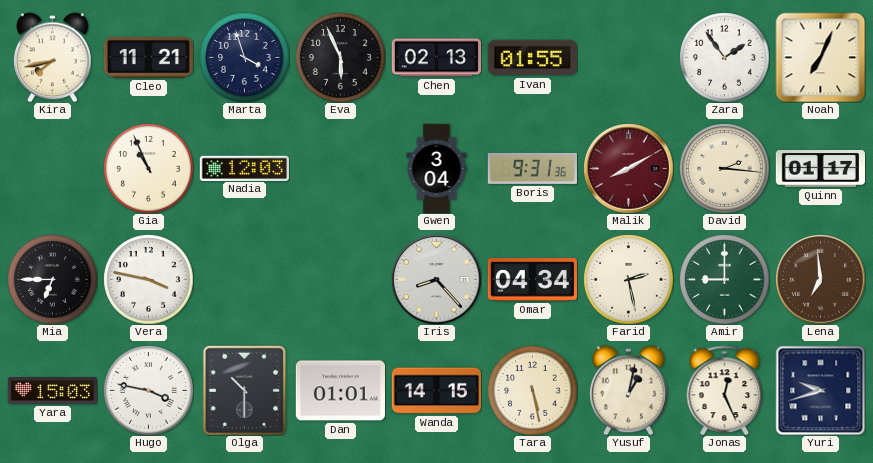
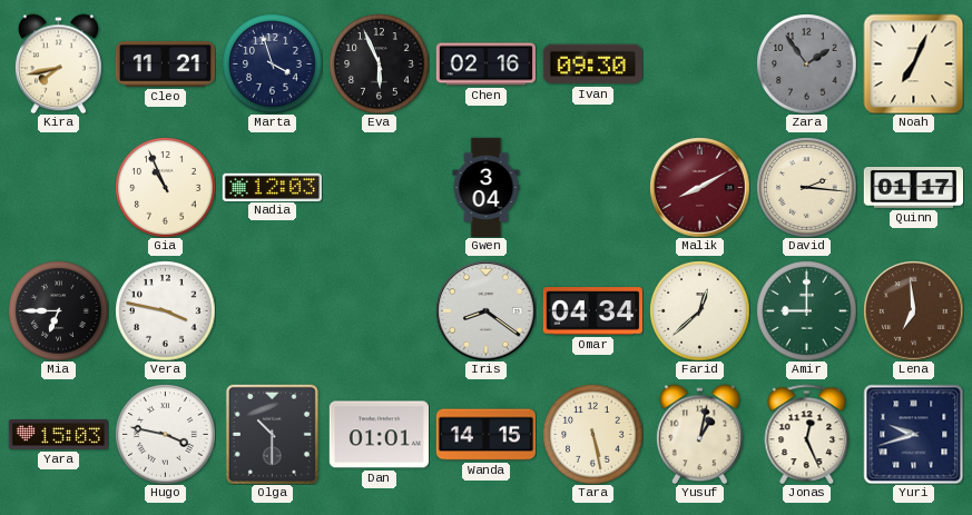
Chen: 02:13 -> 02:16
Ivan: 01:55 -> 09:30
Zara dial: white -> grey
Boris: 9:31 -> none
Iris: 8:23 -> 8:21
Farid: 2:28 -> 12:38
